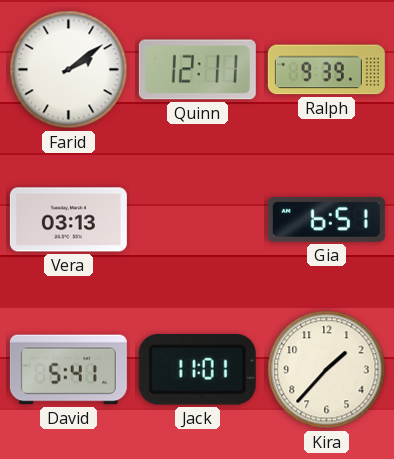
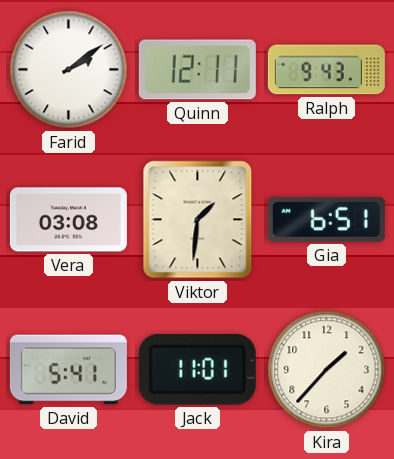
Ralph: 9:39 -> 9:43
Vera: 03:13 -> 03:08
Viktor: none -> 1:31
